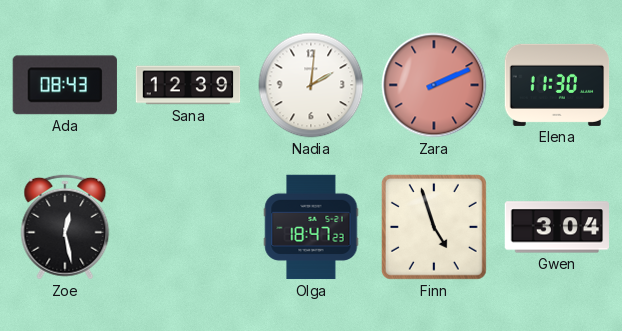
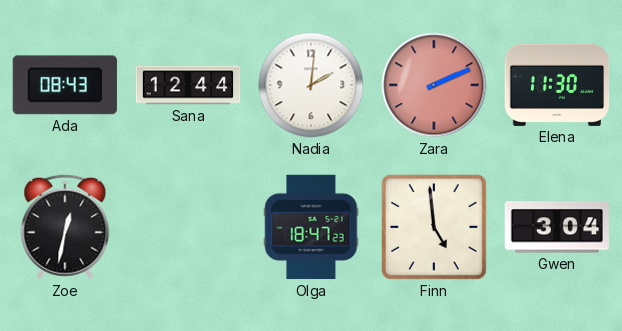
Sana: 12:39 -> 12:44
Zoe: 12:28 -> 12:32
Finn: 4:57 -> 4:59
